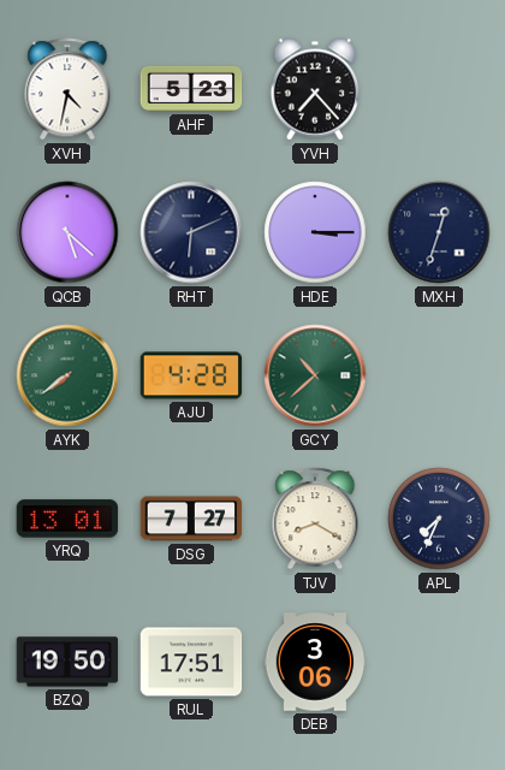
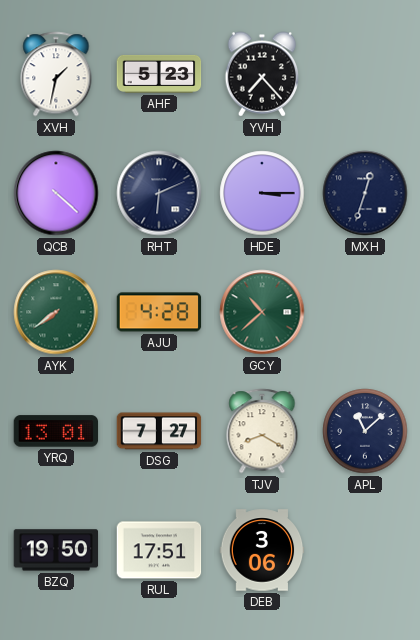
XVH: 4:32 -> 1:32
QCB: 5:22 -> 4:22
APL: 7:34 -> 11:08
